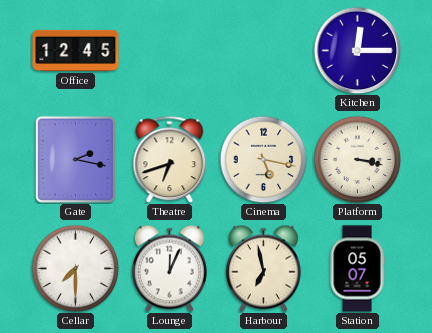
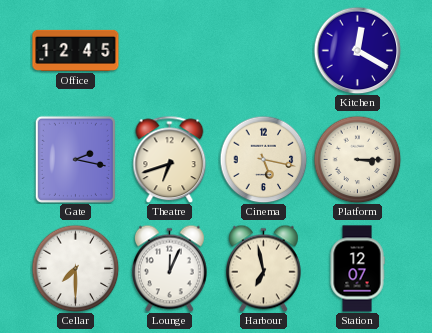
Kitchen: 12:15 -> 12:20
Platform: 3:17 -> 3:15
Station: 05:07 -> 12:07
